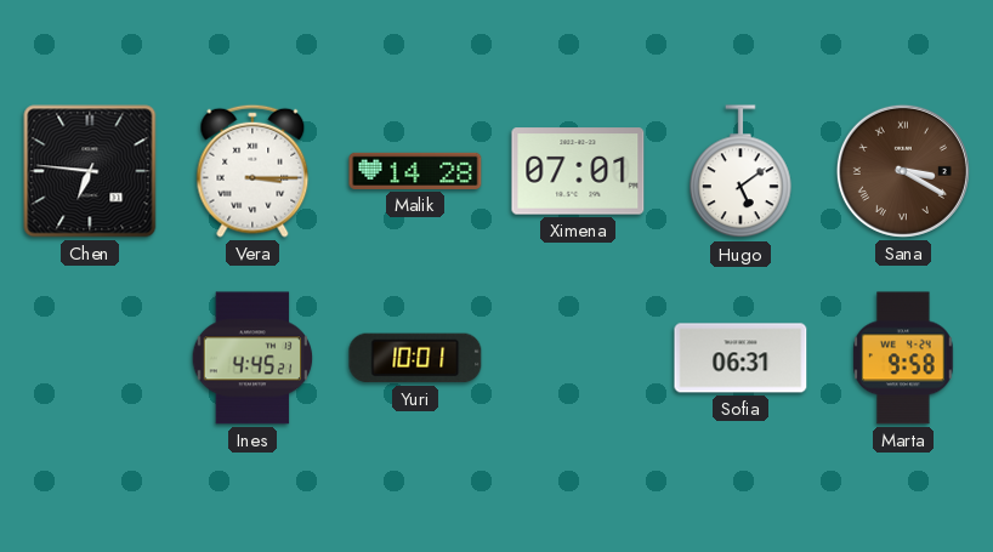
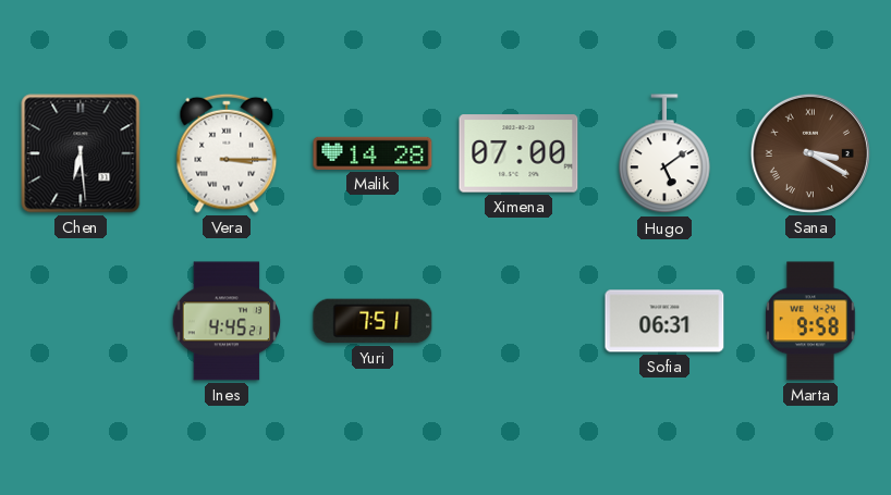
Chen: 6:46 -> 6:29
Ximena: 07:01 -> 07:00
Yuri: 10:01 -> 7:51
